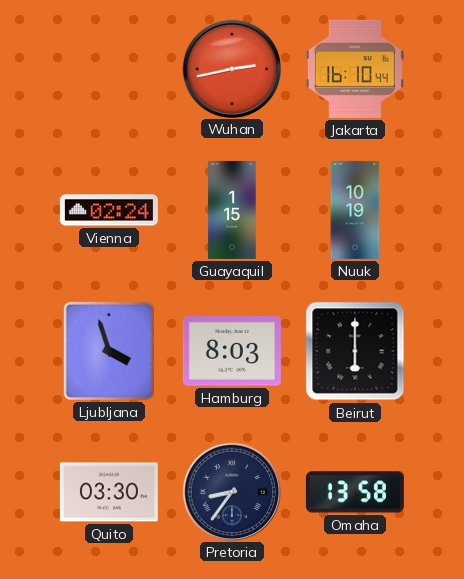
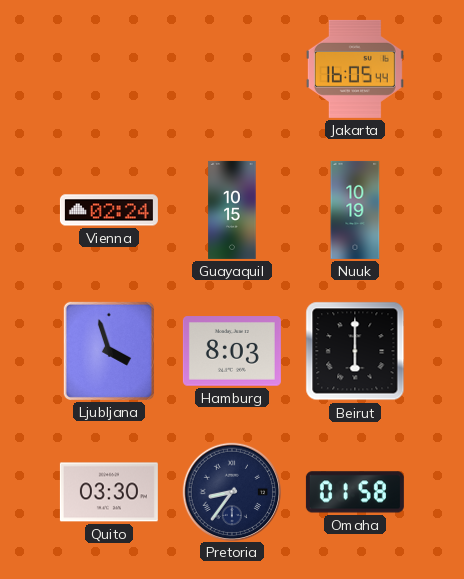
Wuhan: 2:43 -> none
Jakarta: 16:10 -> 16:05
Guayaquil: 1:15 -> 10:15
Omaha: 13:58 -> 01:58
